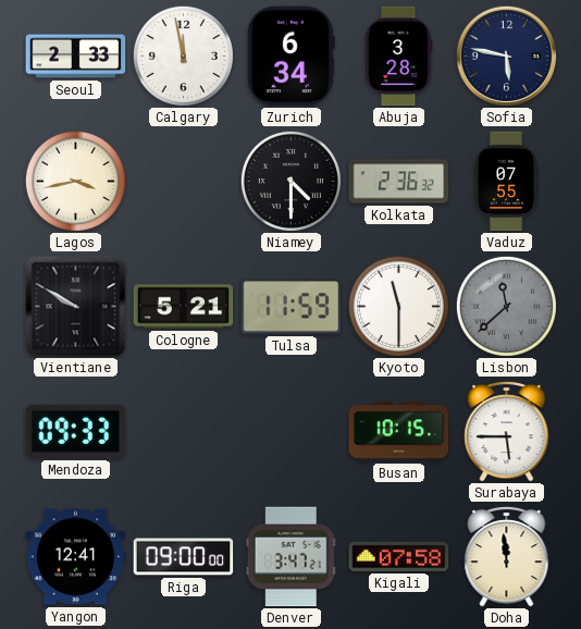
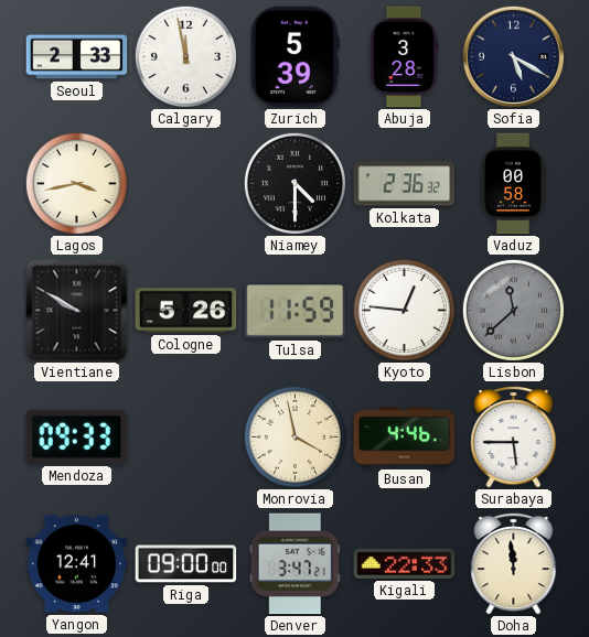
Zurich: 6:34 -> 5:39
Sofia: 5:47 -> 5:20
Vaduz: 07:55 -> 00:58
Cologne: 5:21 -> 5:26
Kyoto: 11:30 -> 12:46
Monrovia: none -> 3:58
Busan: 10:15 -> 4:46
Kigali: 07:58 -> 22:33
